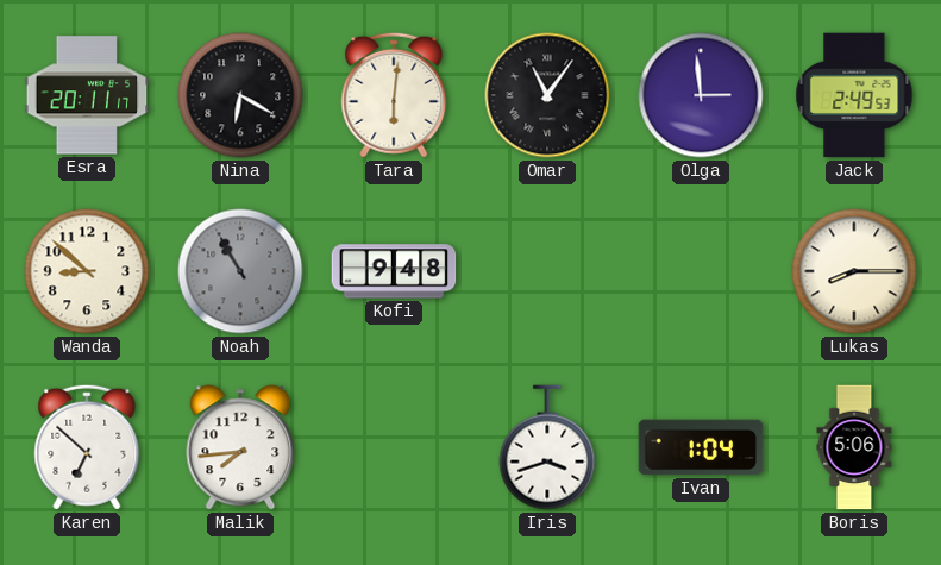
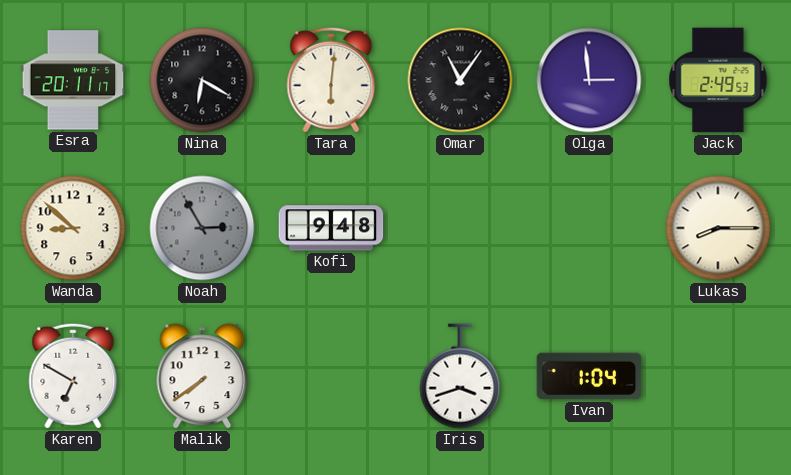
Noah: 10:55 -> 2:55
Karen: 6:52 -> 6:50
Malik: 7:44 -> 7:39
Boris: 5:06 -> none
